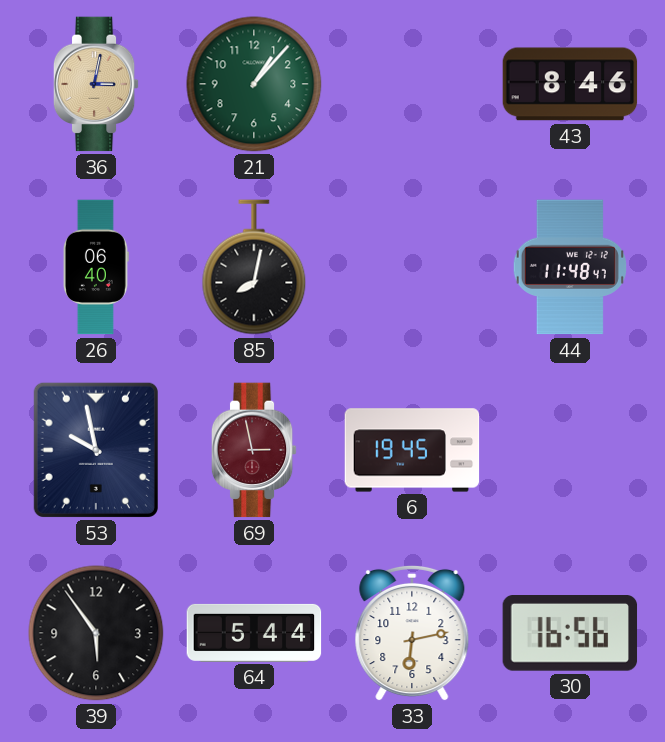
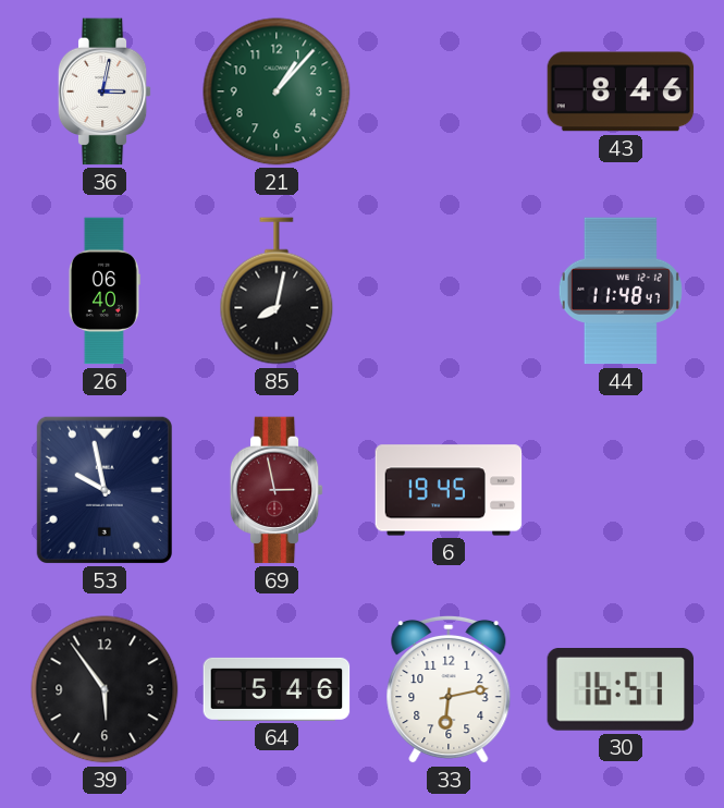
36 dial: champagne -> white
64: 5:44 -> 5:46
30: 16:56 -> 16:51
